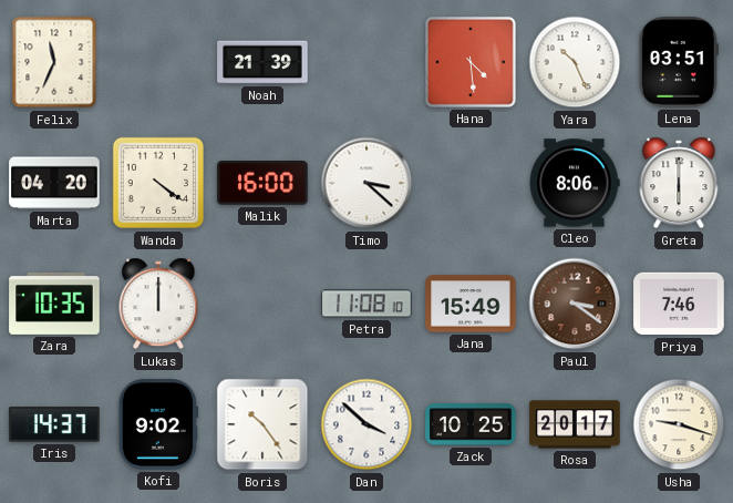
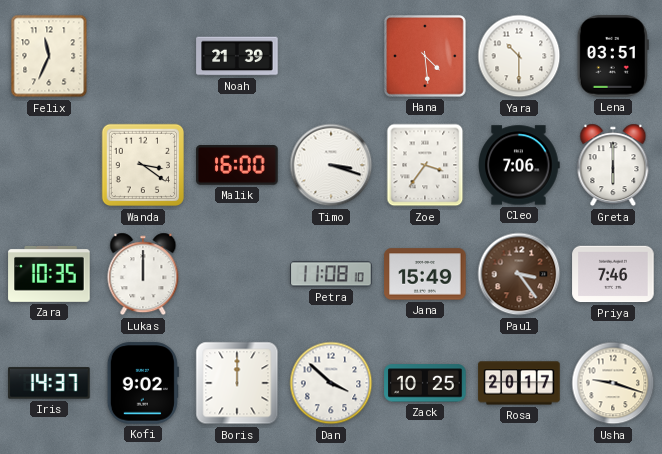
Yara: 10:26 -> 10:30
Marta: 04:20 -> none
Wanda: 4:21 -> 3:21
Timo: 3:22 -> 3:18
Zoe: none -> 3:36
Cleo: 8:06 -> 7:06
Paul: 3:21 -> 3:24
Boris: 10:24 -> 12:00
